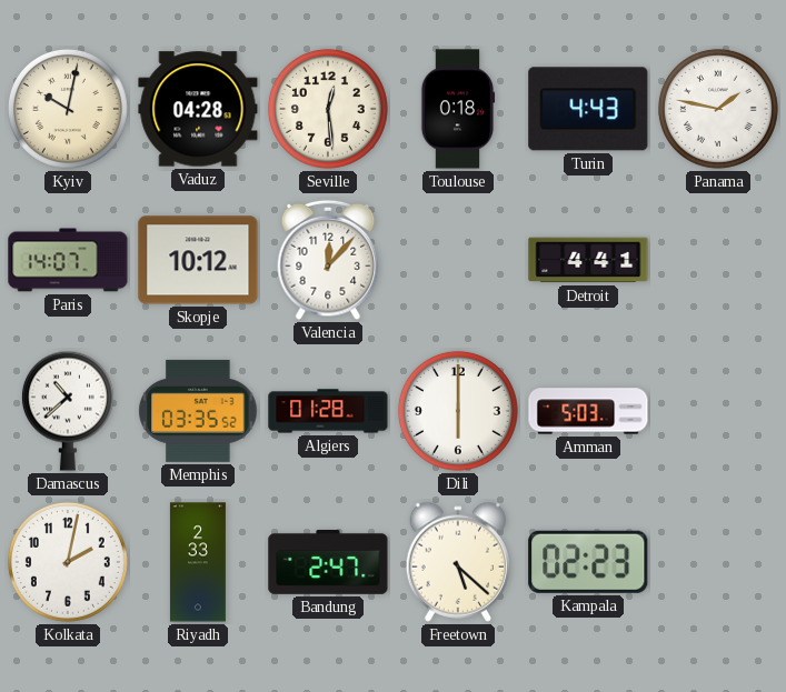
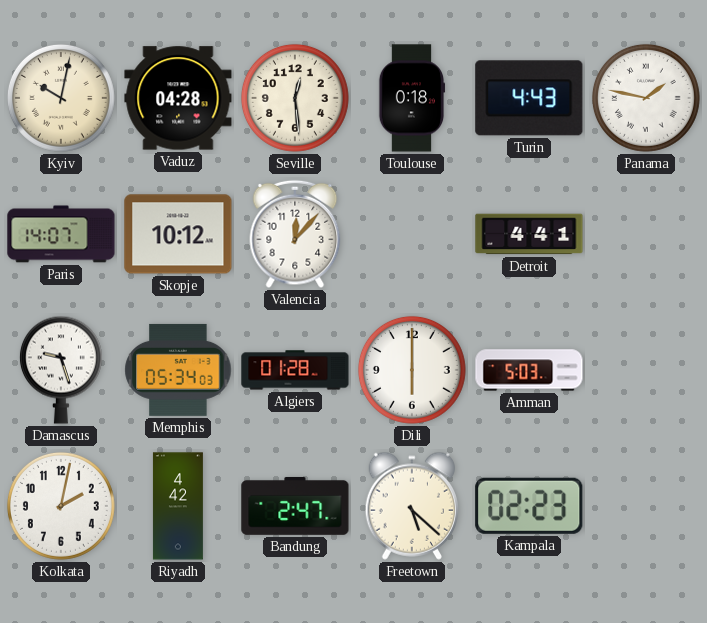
Damascus: 10:38 -> 9:27
Memphis: 03:35 -> 05:34
Riyadh: 2:33 -> 4:42
